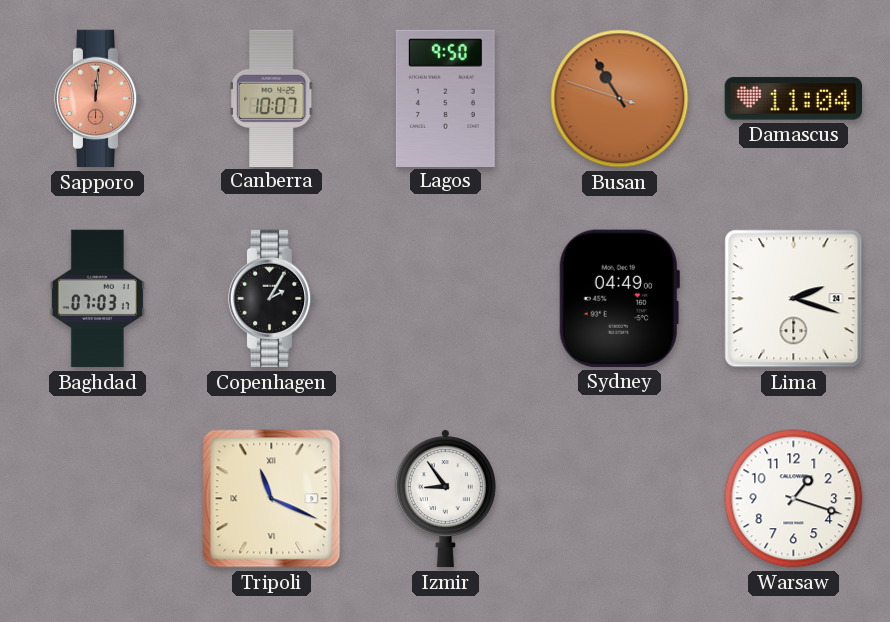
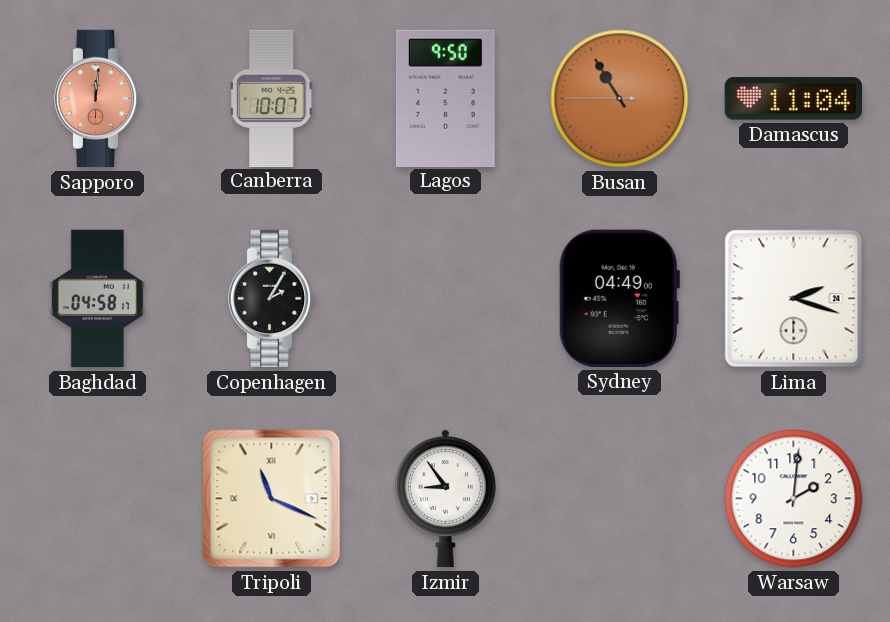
Busan: 10:54:48 -> 10:54:45
Baghdad: 07:03 -> 04:58
Warsaw: 1:18 -> 2:01
